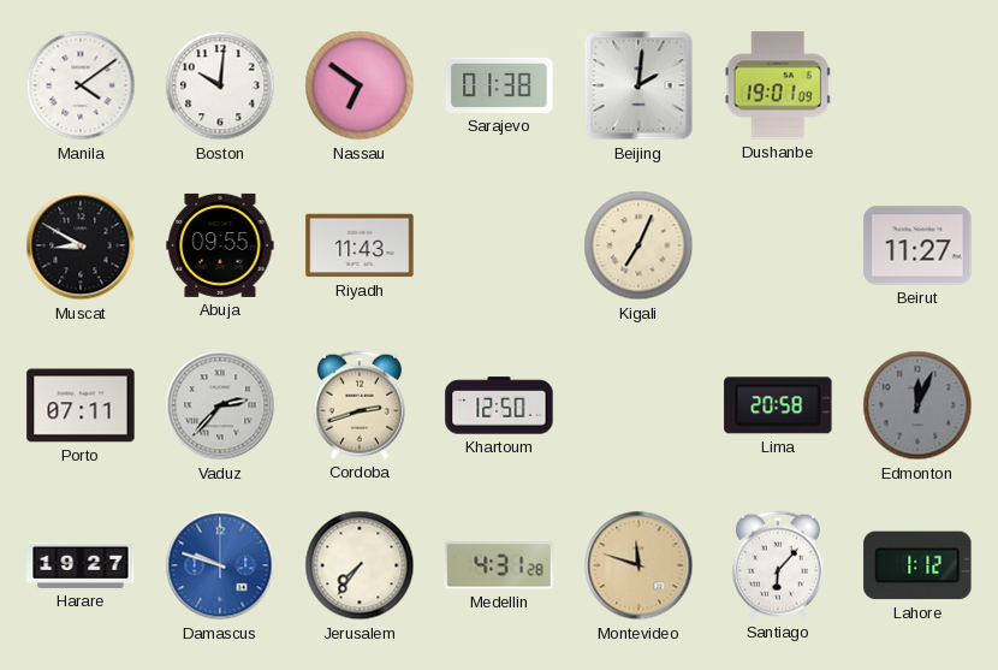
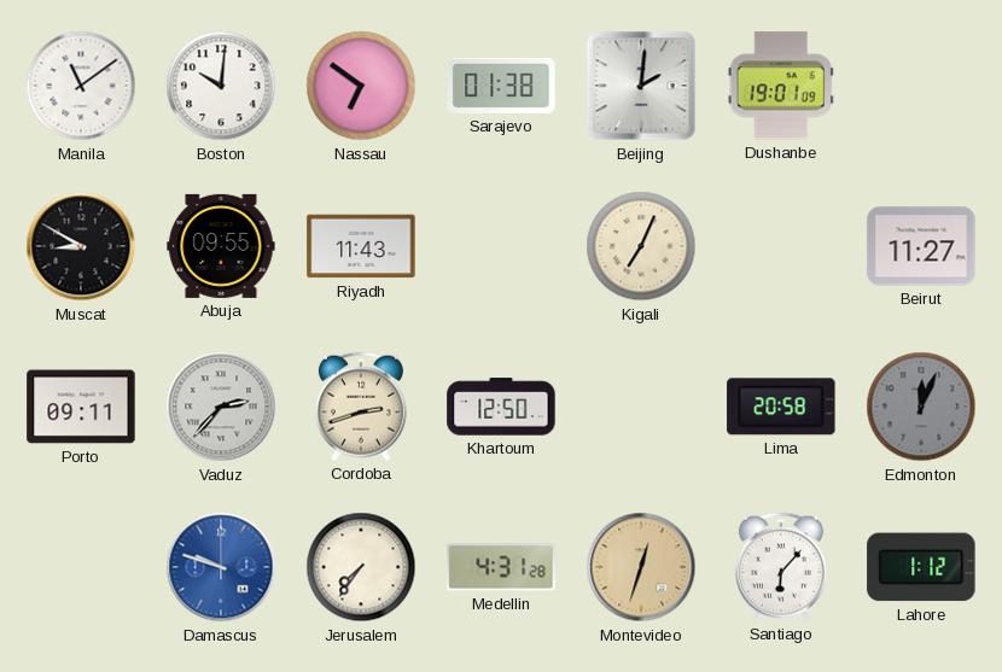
Manila: 4:09 -> 11:09
Porto: 07:11 -> 09:11
Harare: 19:27 -> none
Montevideo: 11:48 -> 12:33
